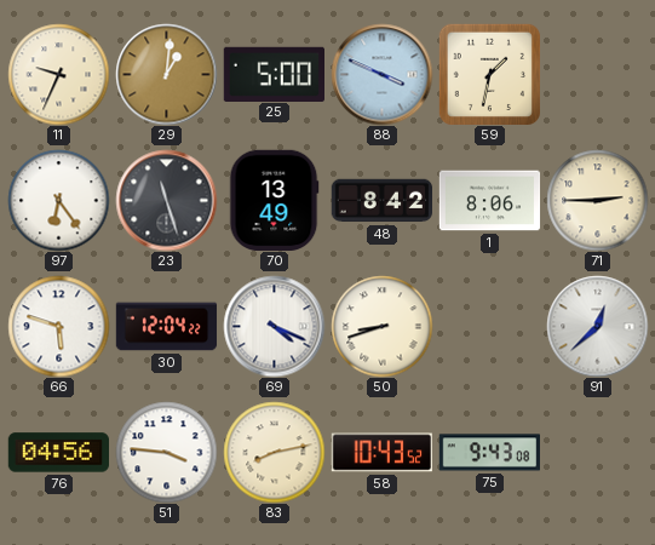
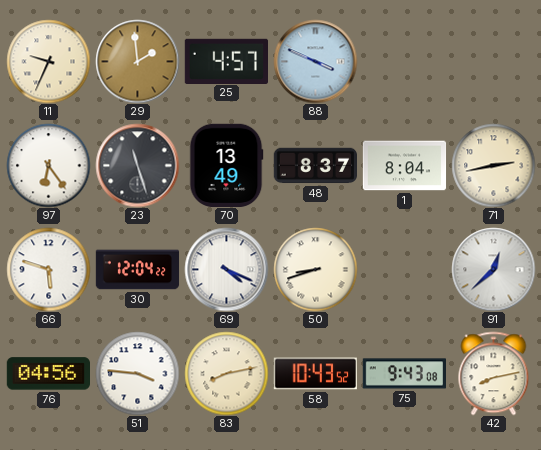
29: 1:01 -> 1:59
25: 5:00 -> 4:57
59: 1:32 -> none
48: 8:42 -> 8:37
1: 8:06 -> 8:04
71: 2:45 -> 2:43
42: none -> 8:13
